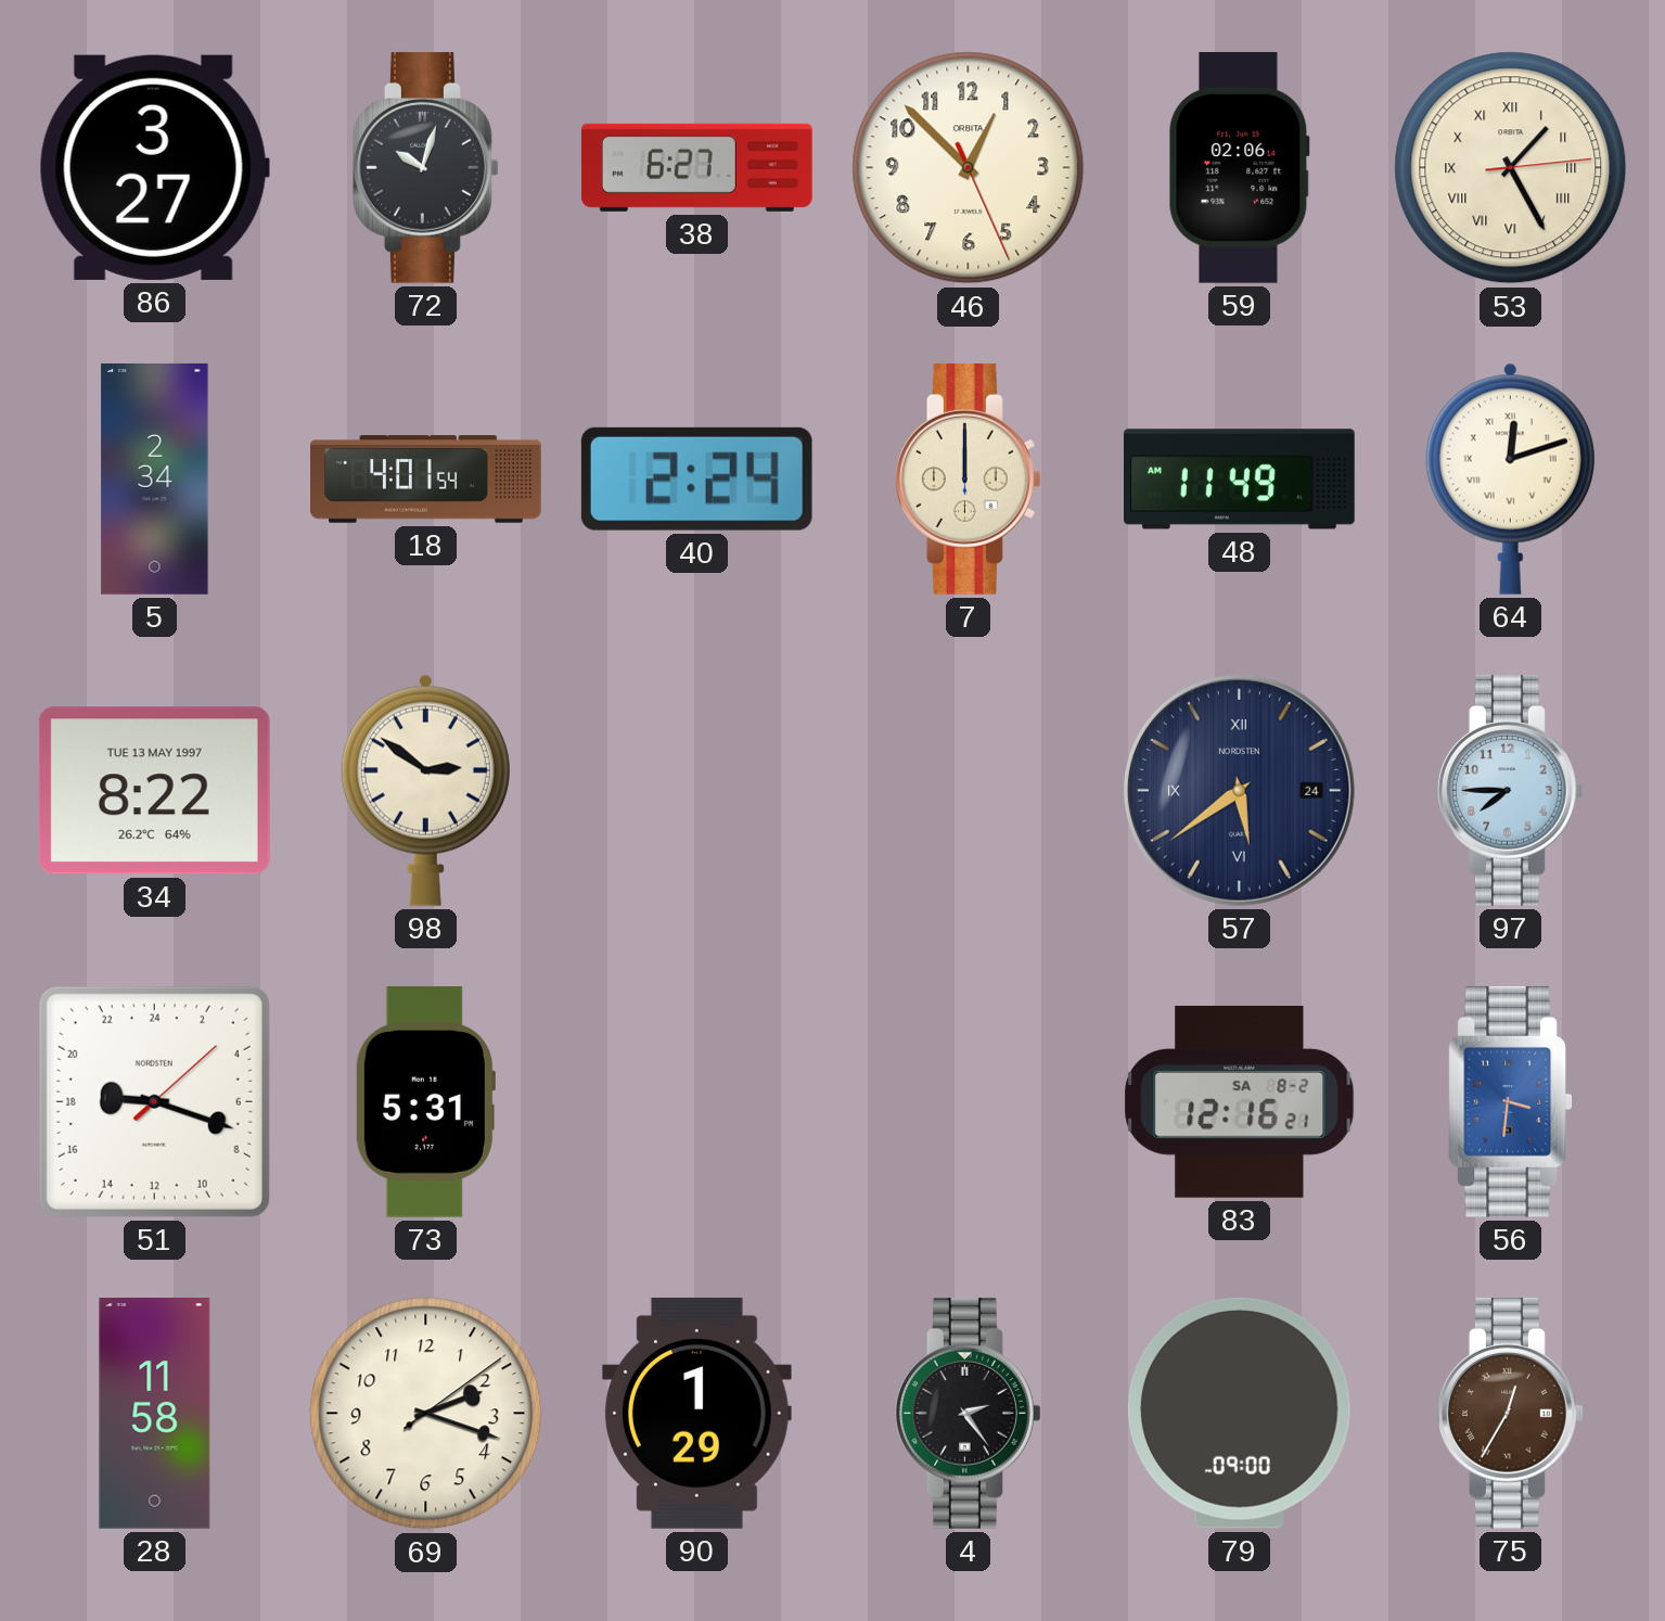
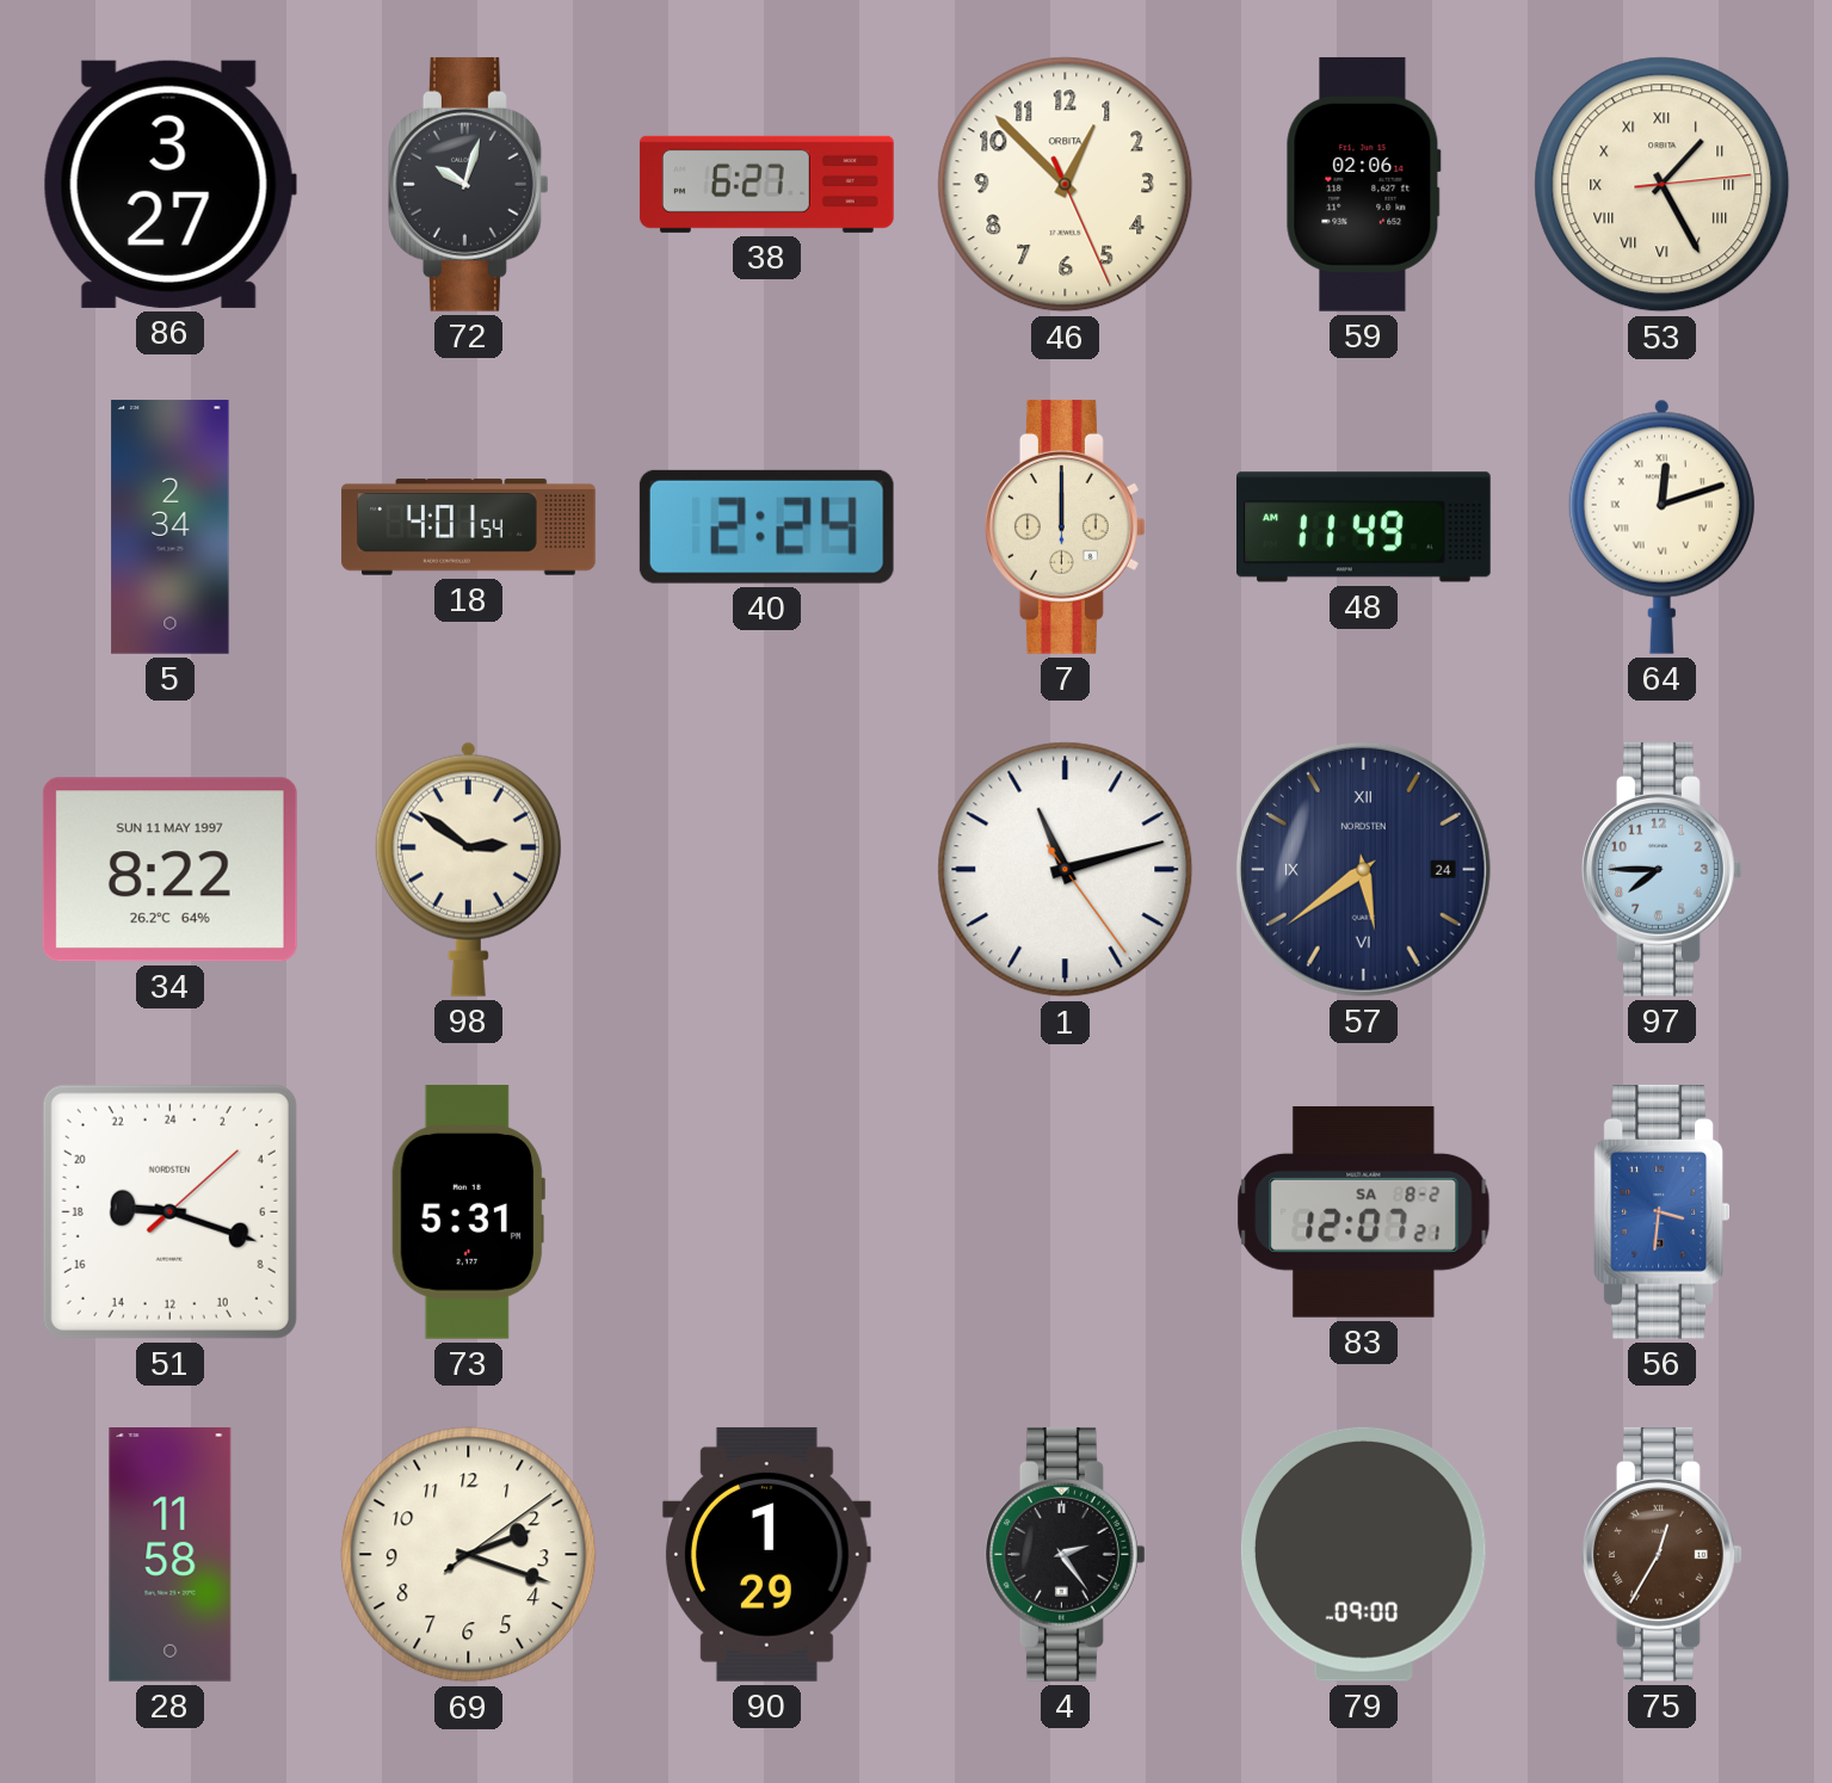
34 date: TUE 13 MAY 1997 -> SUN 11 MAY 1997
1: none -> 11:12
83: 12:16 -> 12:07
